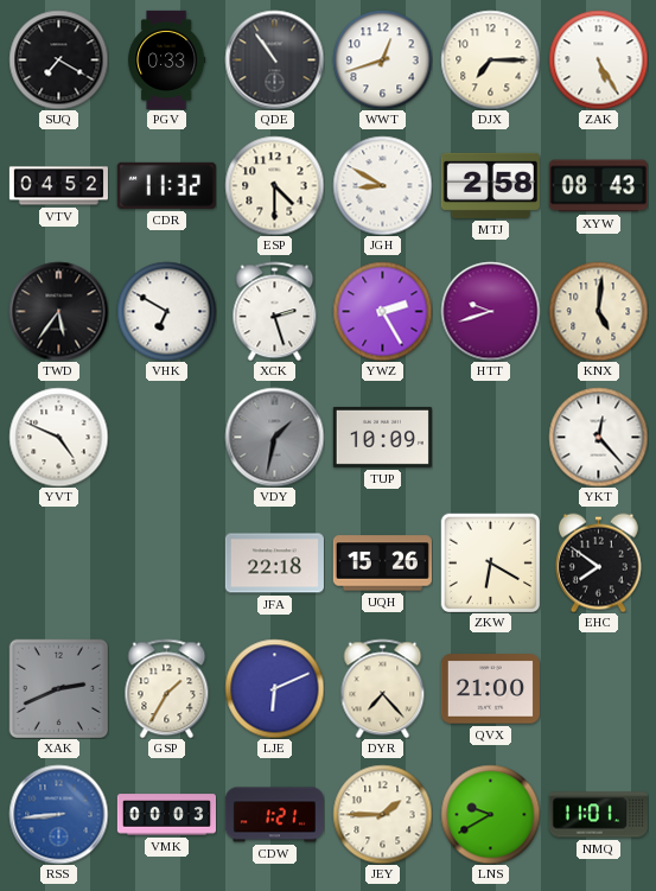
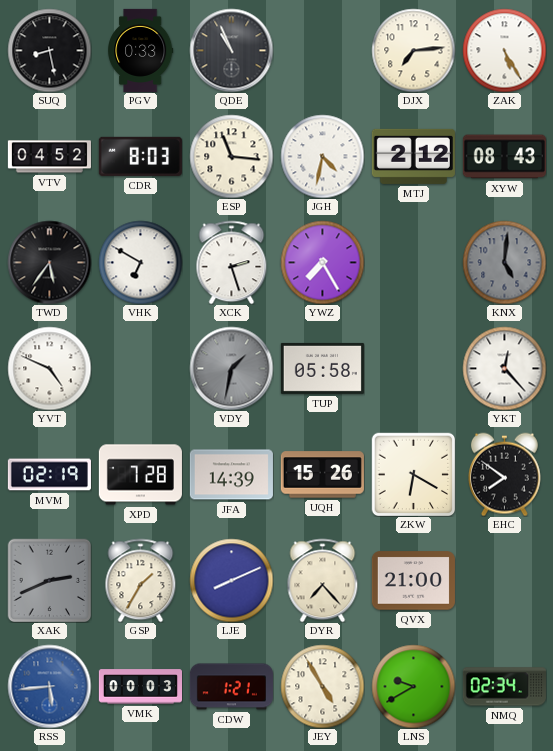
SUQ: 7:20 -> 8:28
QDE: 10:54 -> 10:56
WWT: 12:42 -> none
DJX: 7:15 -> 7:14
CDR: 11:32 -> 8:03
ESP: 4:30 -> 11:16
JGH: 8:50 -> 4:32
MTJ: 2:58 -> 2:12
YWZ: 2:25 -> 7:25
HTT: 9:42 -> none
KNX dial: cream -> grey
TUP: 10:09 -> 05:58
MVM: none -> 02:19
XPD: none -> 7:28
JFA: 22:18 -> 14:39
LJE: 6:11 -> 8:11
RSS: 8:44 -> 5:44
JEY: 1:45 -> 4:55
NMQ: 11:01 -> 02:34
